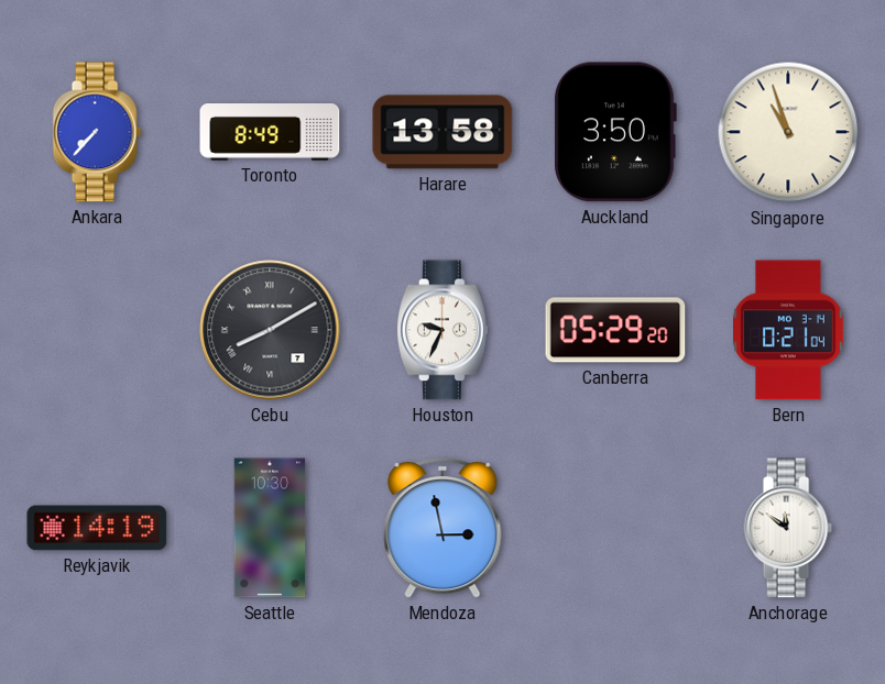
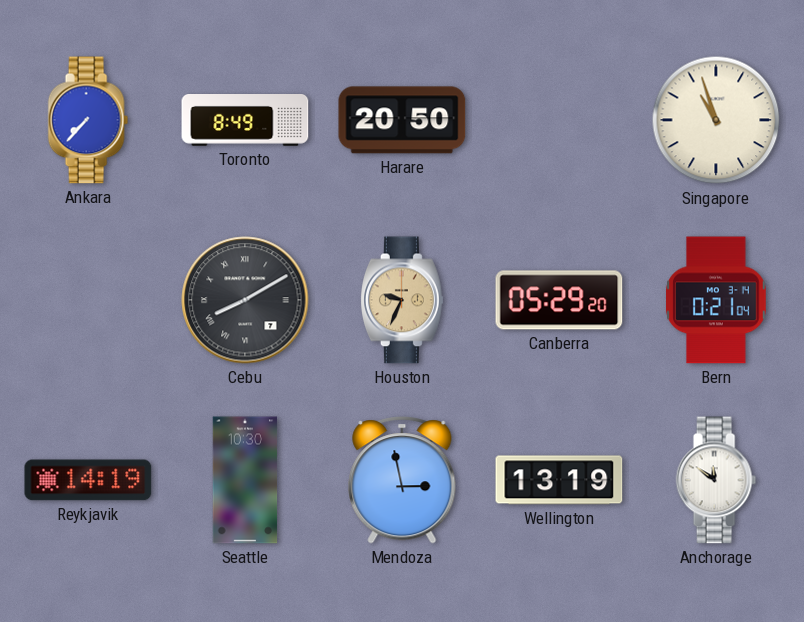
Harare: 13:58 -> 20:50
Auckland: 3:50 -> none
Houston dial: white -> champagne
Wellington: none -> 13:19
